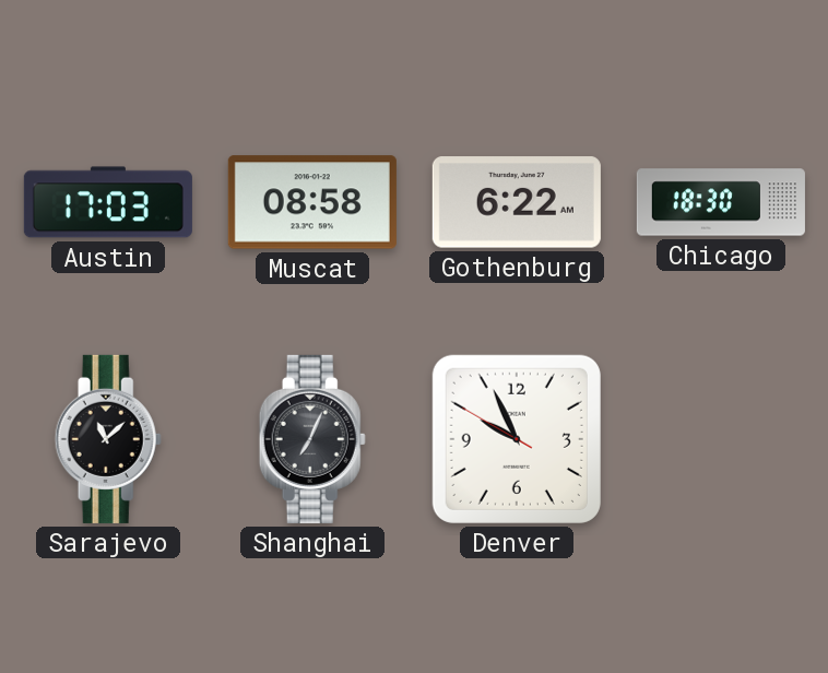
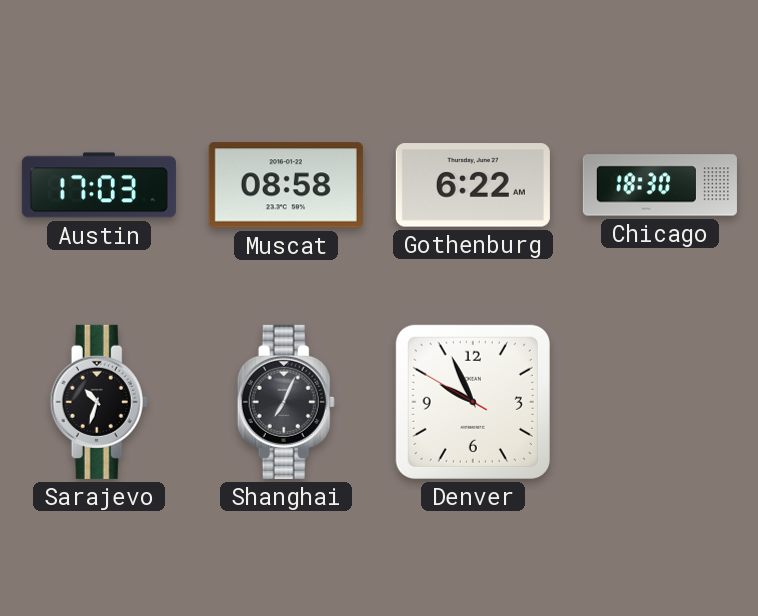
Sarajevo: 11:08 -> 10:33
